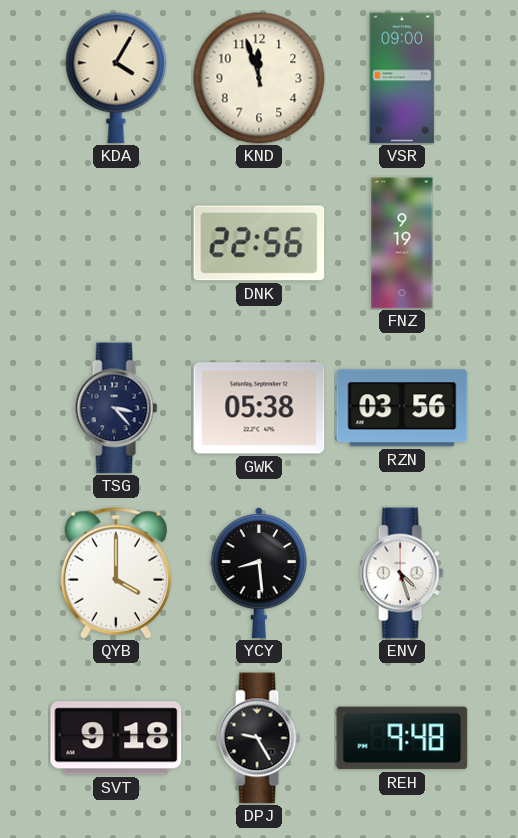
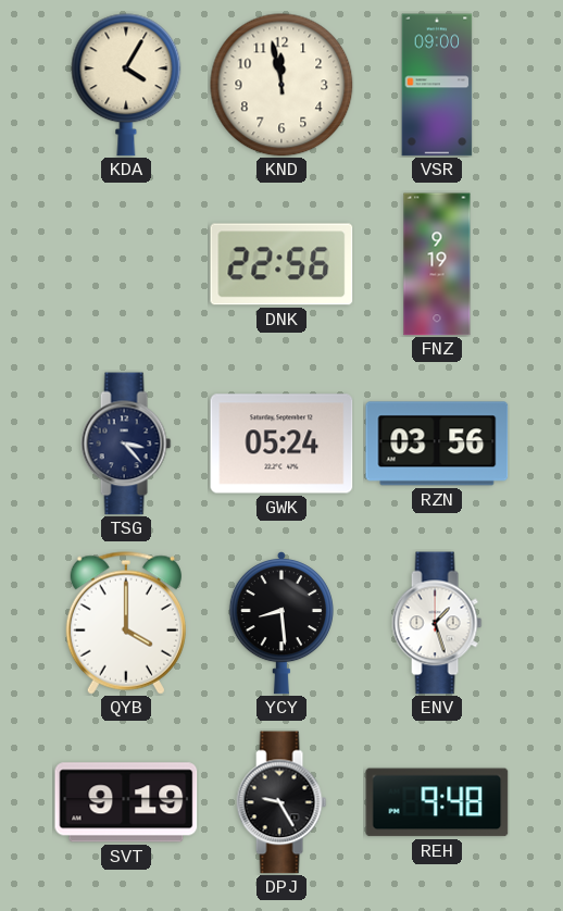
KND: 11:57 -> 11:58
GWK: 05:38 -> 05:24
ENV: 4:27 -> 1:27
SVT: 9:18 -> 9:19
